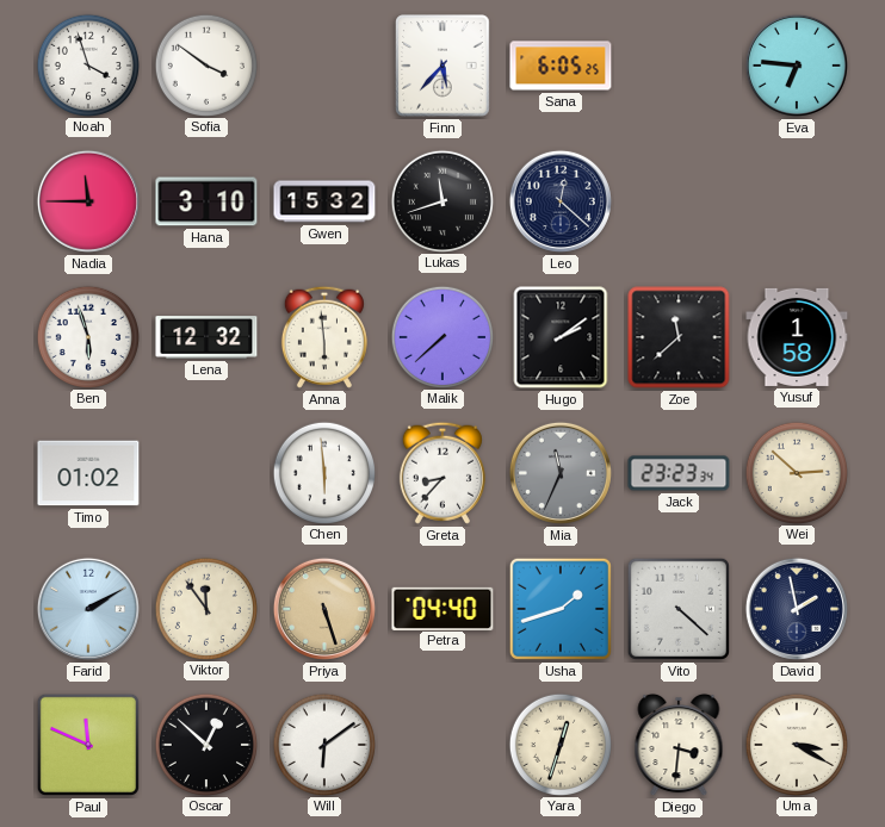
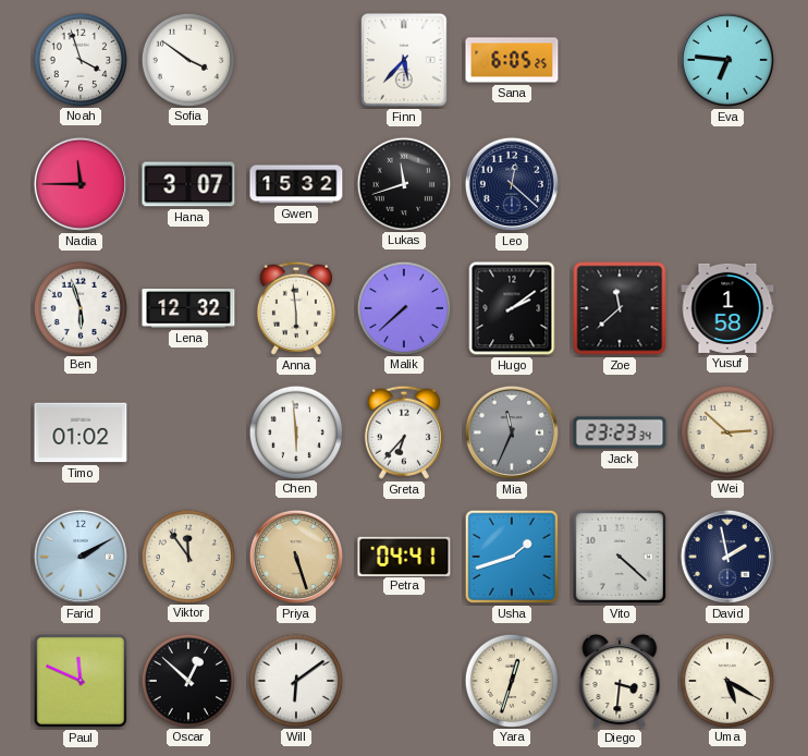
Hana: 3:10 -> 3:07
Greta: 8:37 -> 6:37
Petra: 04:40 -> 04:41
Uma: 3:20 -> 5:20
